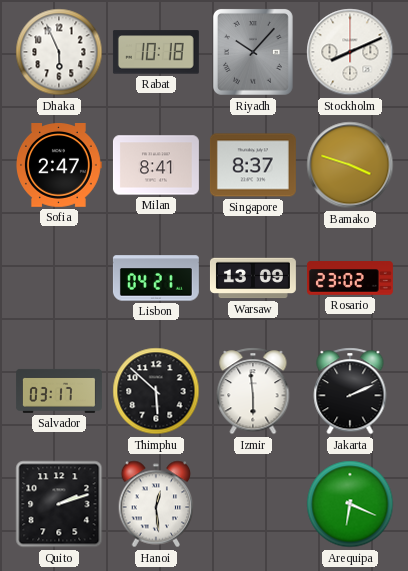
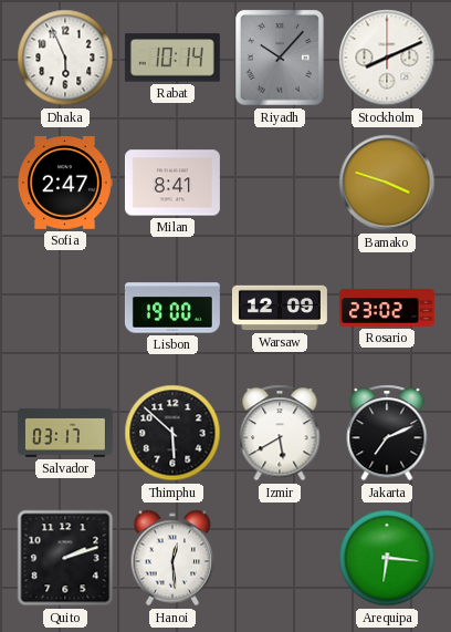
Rabat: 10:18 -> 10:14
Singapore: 8:37 -> none
Lisbon: 04:21 -> 19:00
Warsaw: 13:09 -> 12:09
Izmir: 5:59 -> 5:40
Jakarta: 2:11 -> 7:11
Arequipa: 6:19 -> 6:16
